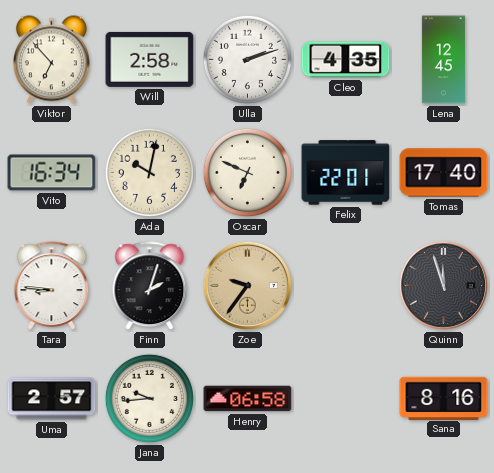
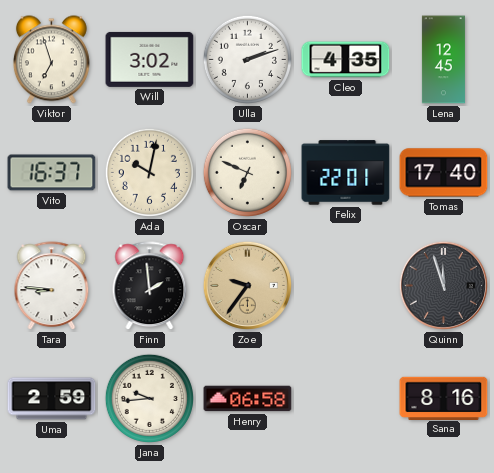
Viktor: 6:53 -> 6:57
Will: 2:58 -> 3:02
Vito: 16:34 -> 16:37
Finn: 2:03 -> 1:59
Uma: 2:57 -> 2:59
